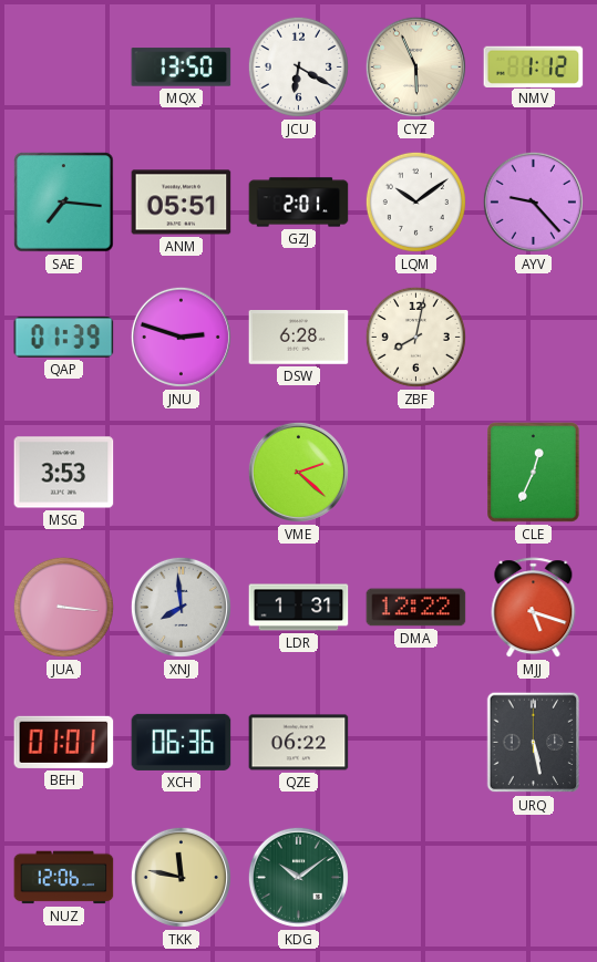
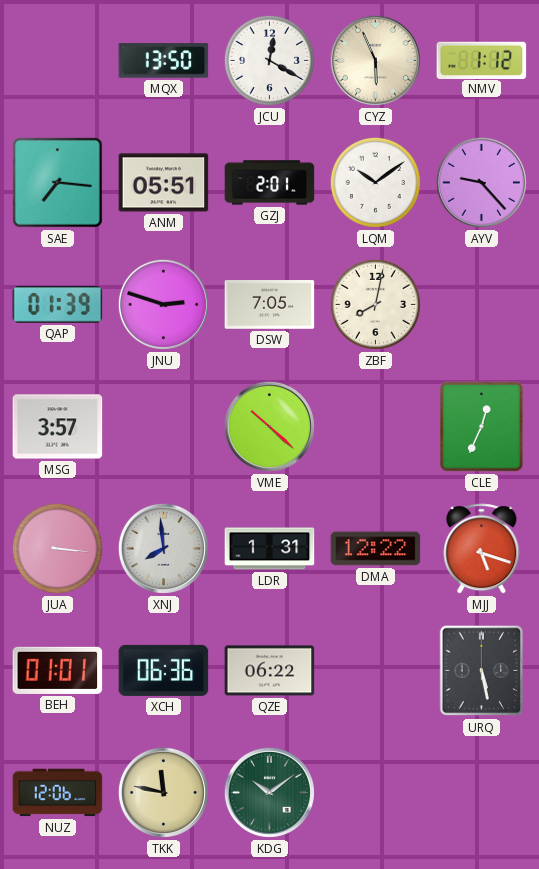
JCU: 6:20 -> 12:20
DSW: 6:28 -> 7:05
MSG: 3:53 -> 3:57
VME: 2:22 -> 10:22
